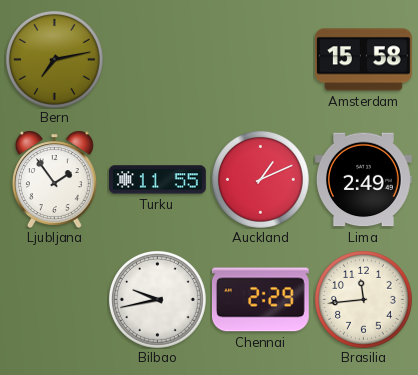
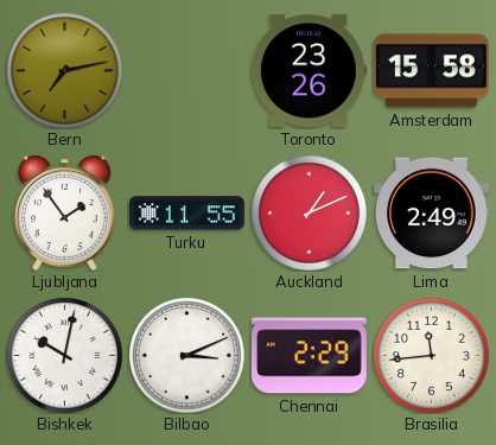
Toronto: none -> 23:26
Bishkek: none -> 10:02
Bilbao: 9:43 -> 3:11
